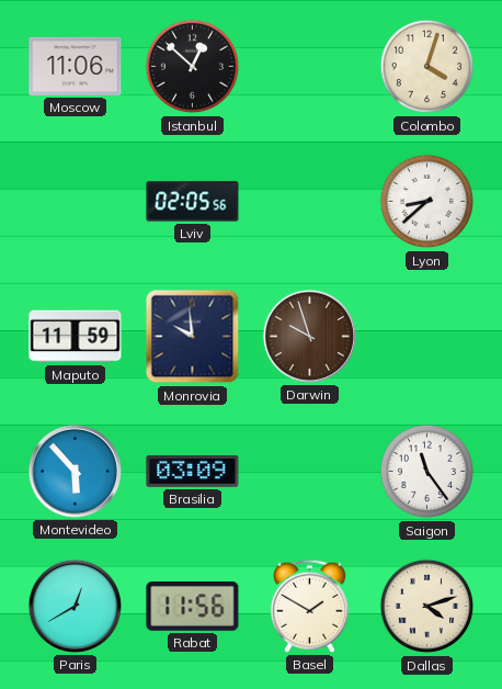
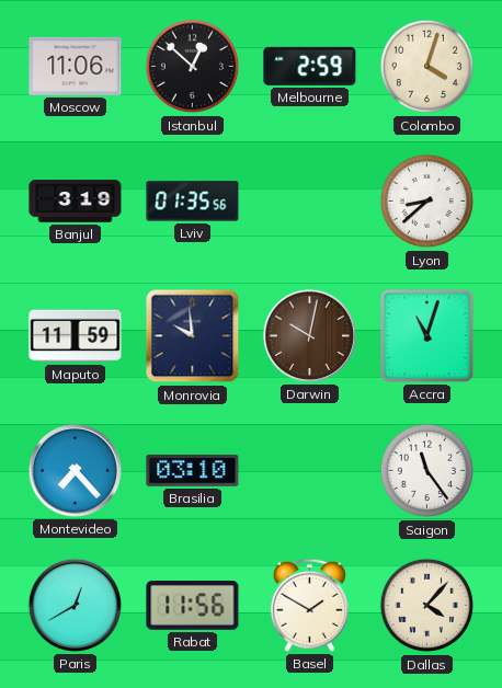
Melbourne: none -> 2:59
Banjul: none -> 3:19
Lviv: 02:05 -> 01:35
Darwin: 9:57 -> 10:02
Accra: none -> 11:03
Montevideo: 5:53 -> 7:23
Brasilia: 03:09 -> 03:10
Dallas: 4:12 -> 4:07
